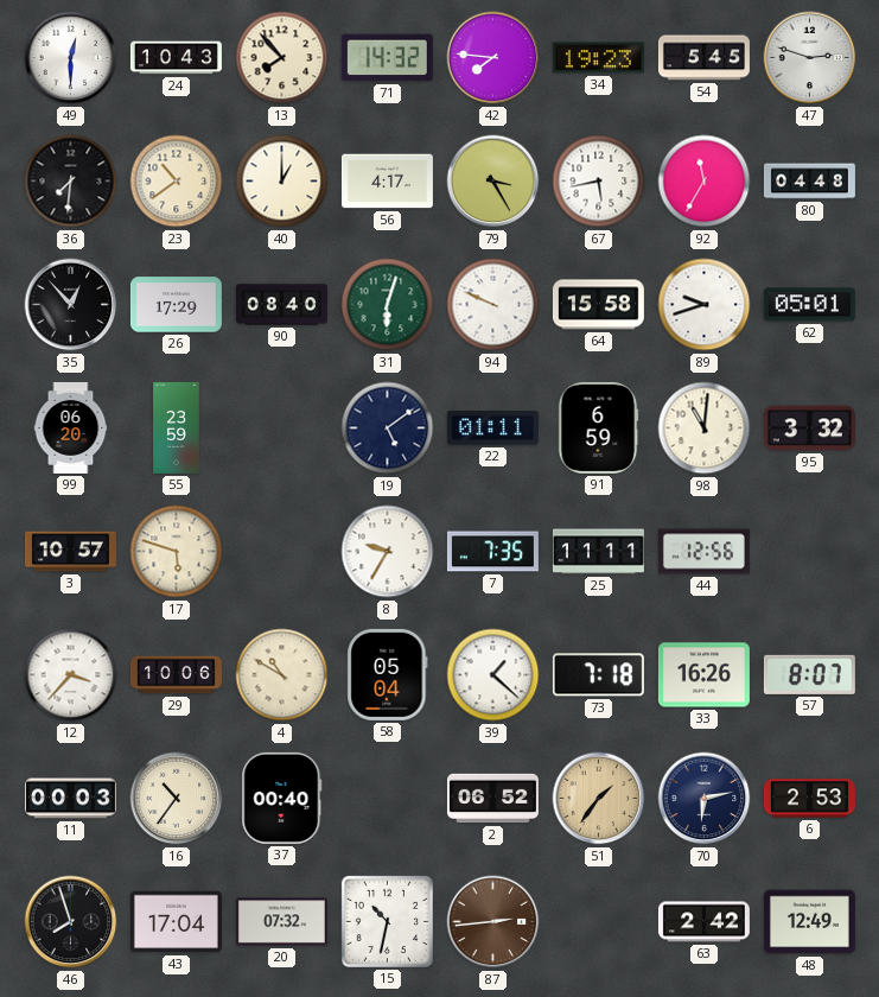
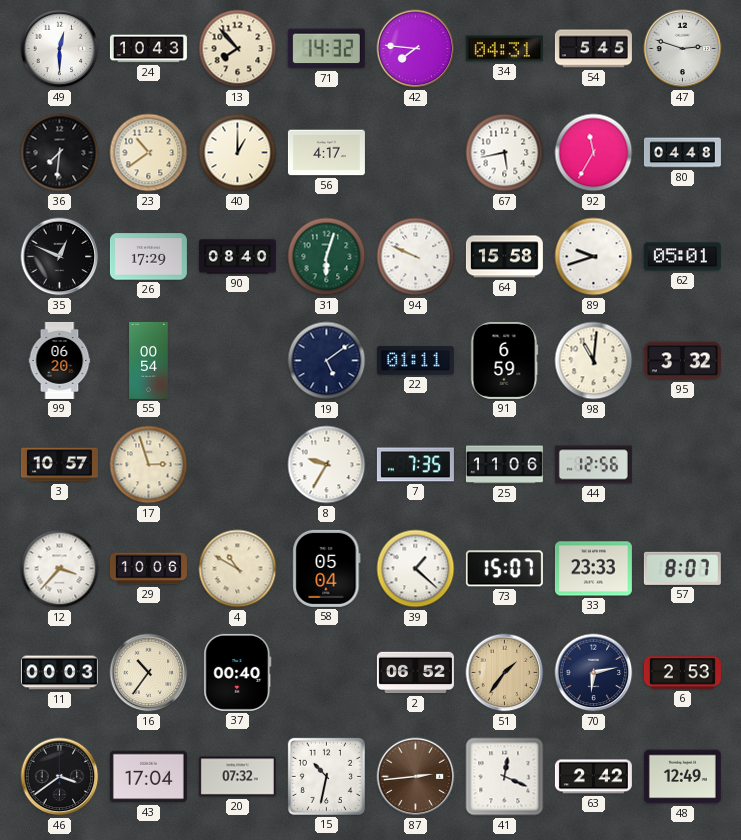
34: 19:23 -> 04:31
79: 3:25 -> none
35: 12:53 -> 12:49
55: 23:59 -> 00:54
17: 5:48 -> 2:57
25: 11:11 -> 11:06
73: 7:18 -> 15:07
33: 16:26 -> 23:33
46: 7:57 -> 3:39
41: none -> 12:19
